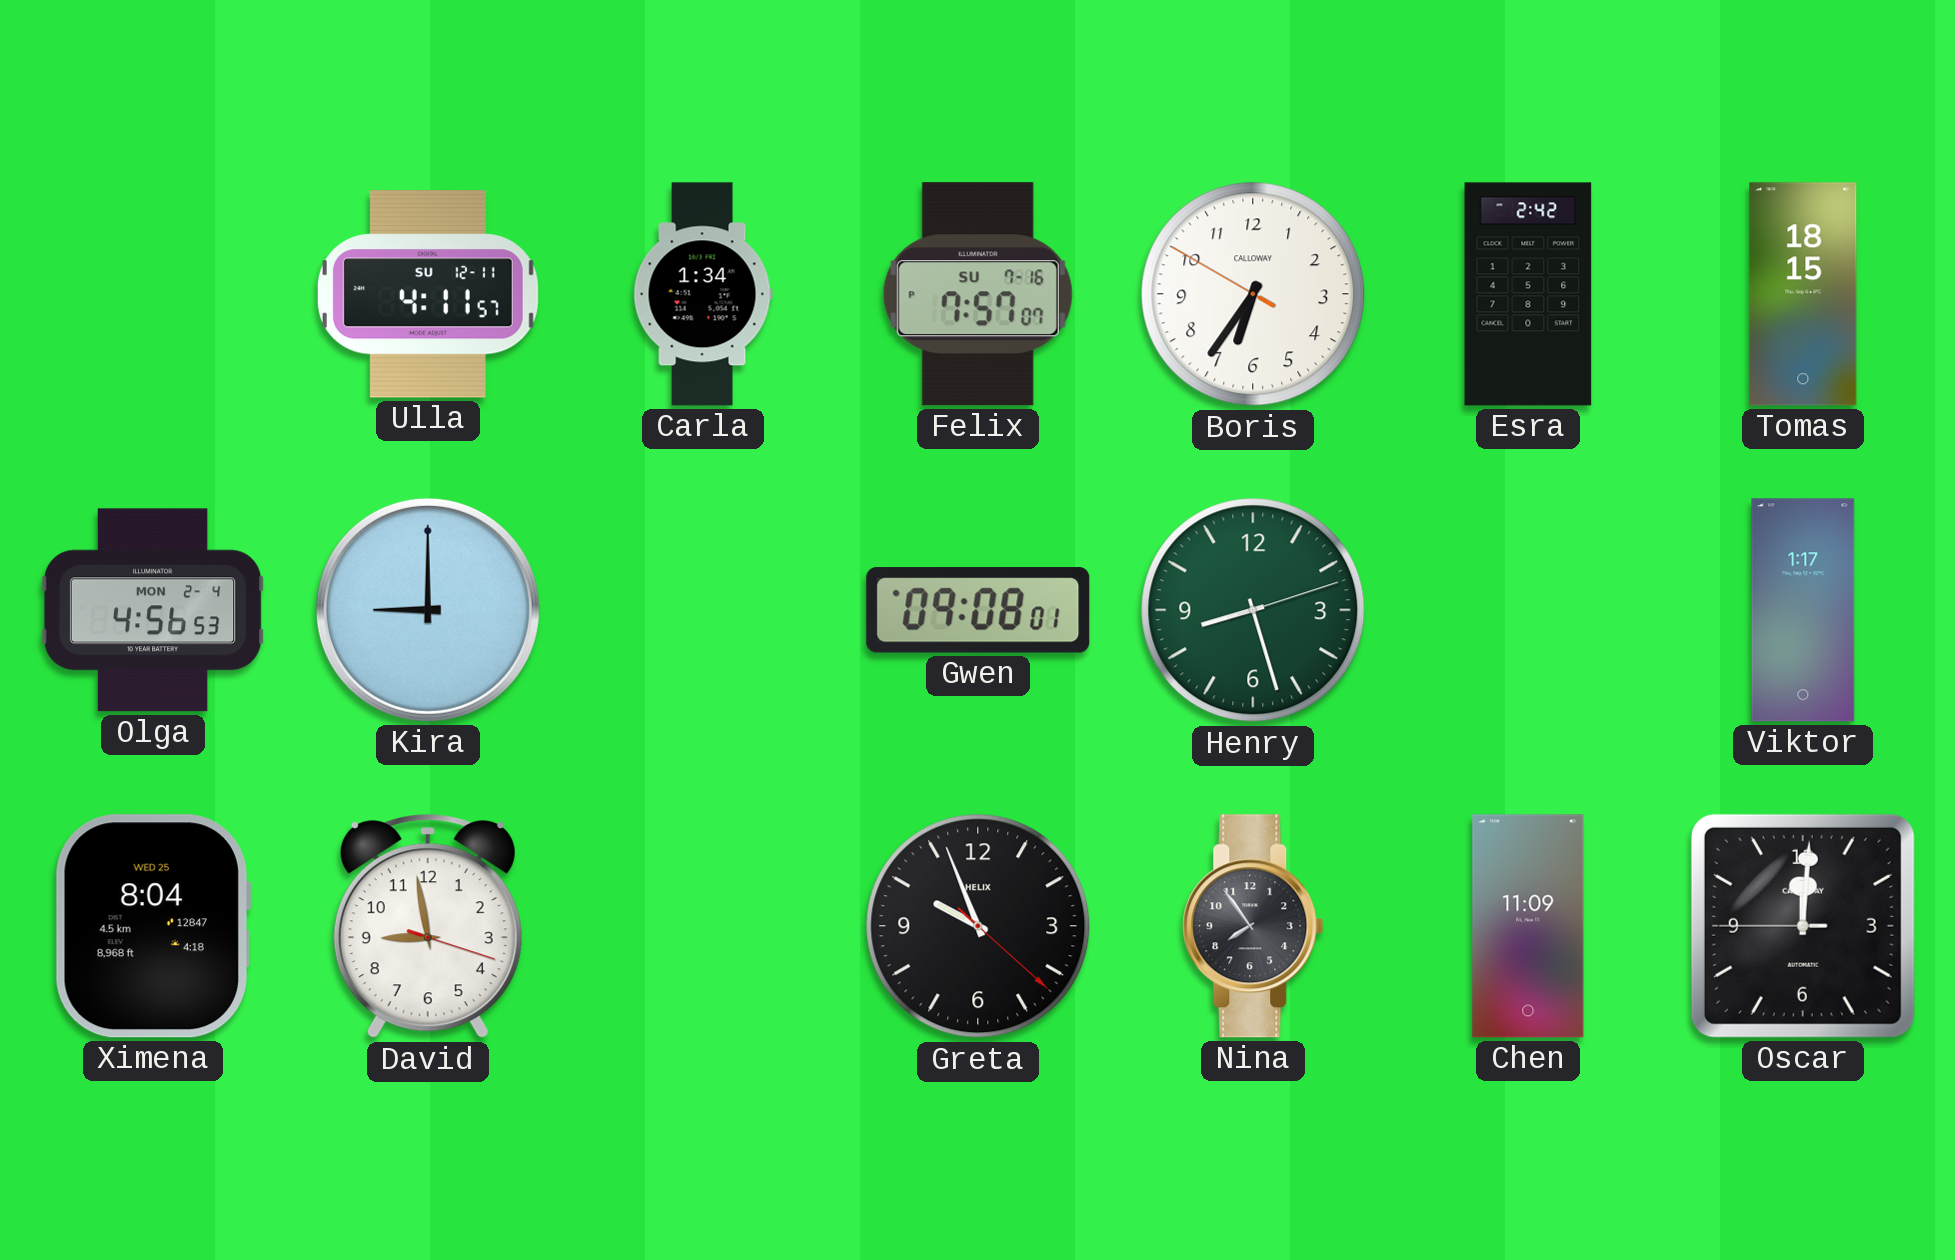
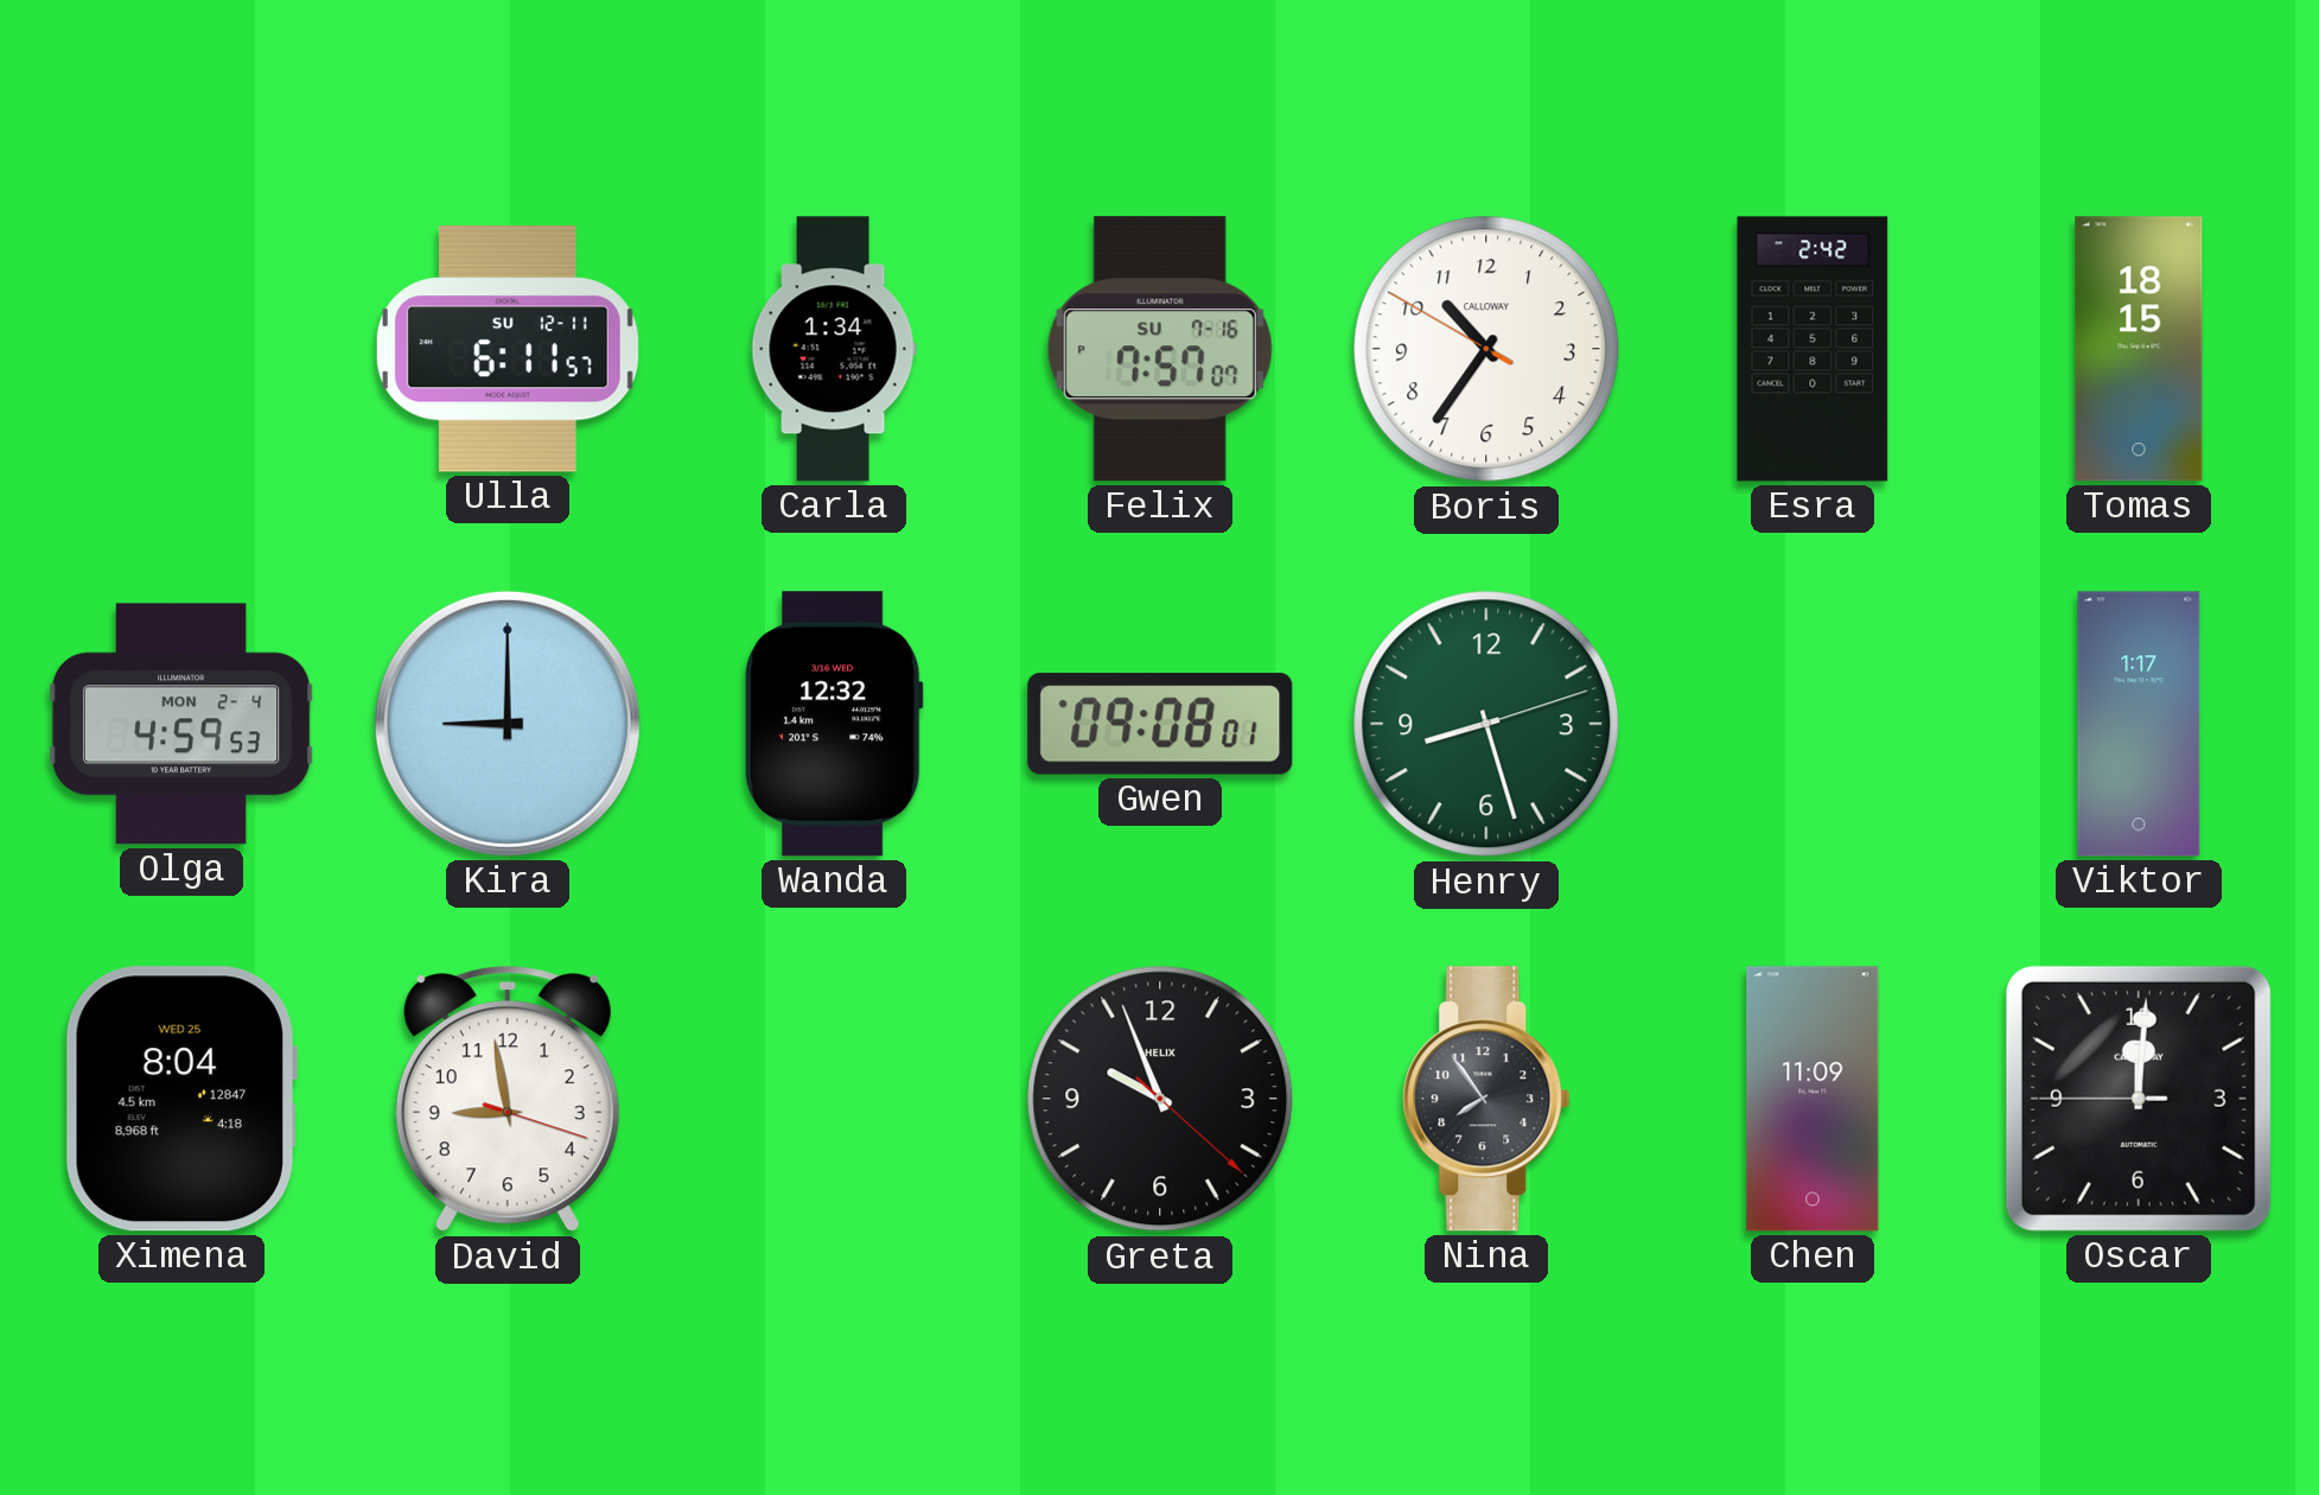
Ulla: 4:11 -> 6:11
Boris: 6:35 -> 10:35
Olga: 4:56 -> 4:59
Wanda: none -> 12:32
